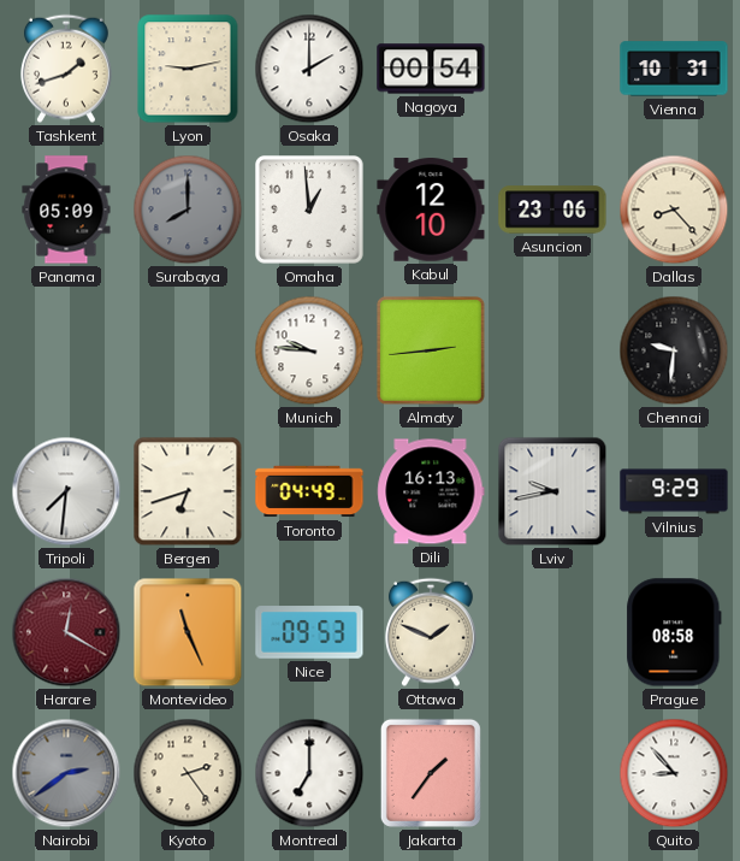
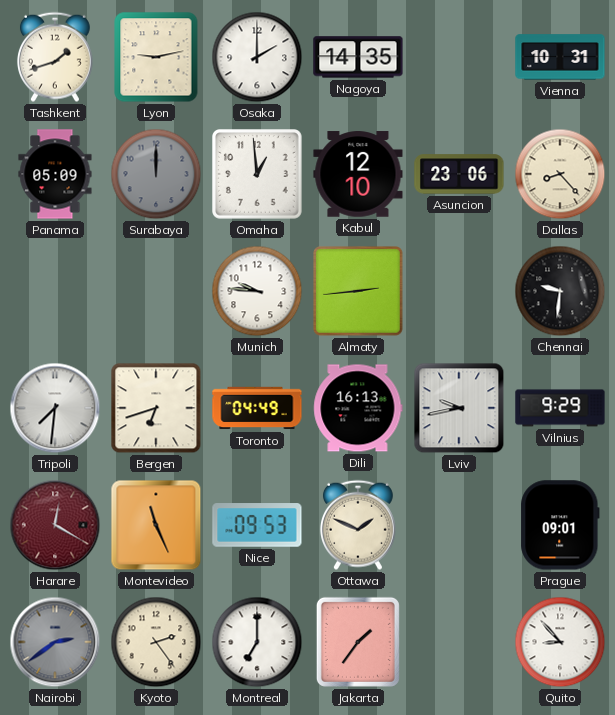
Nagoya: 00:54 -> 14:35
Surabaya: 8:00 -> 12:00
Prague: 08:58 -> 09:01
